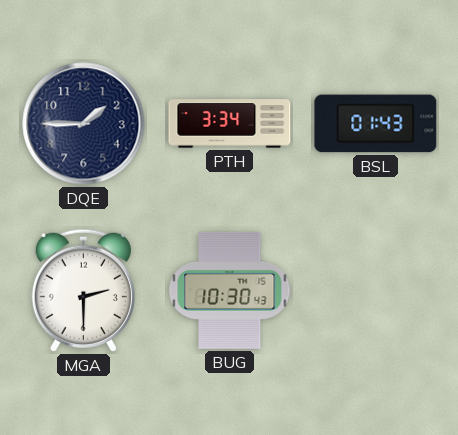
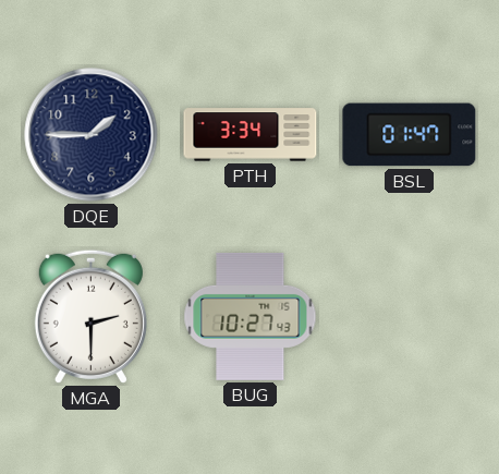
BSL: 01:43 -> 01:47
BUG: 10:30 -> 10:27
